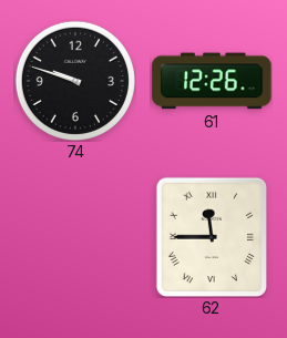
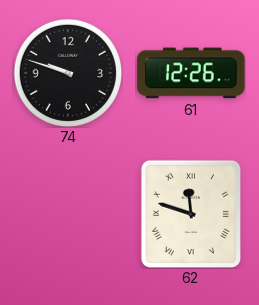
62: 11:45 -> 11:48
